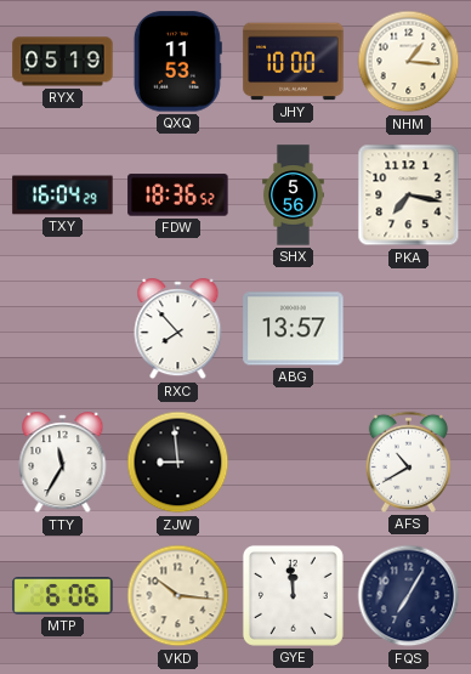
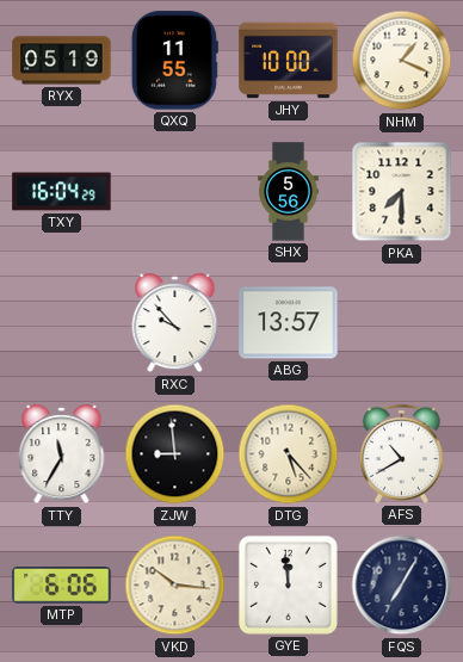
QXQ: 11:53 -> 11:55
NHM: 1:16 -> 1:19
FDW: 18:36 -> none
PKA: 7:17 -> 7:30
RXC: 7:53 -> 9:53
DTG: none -> 5:23
